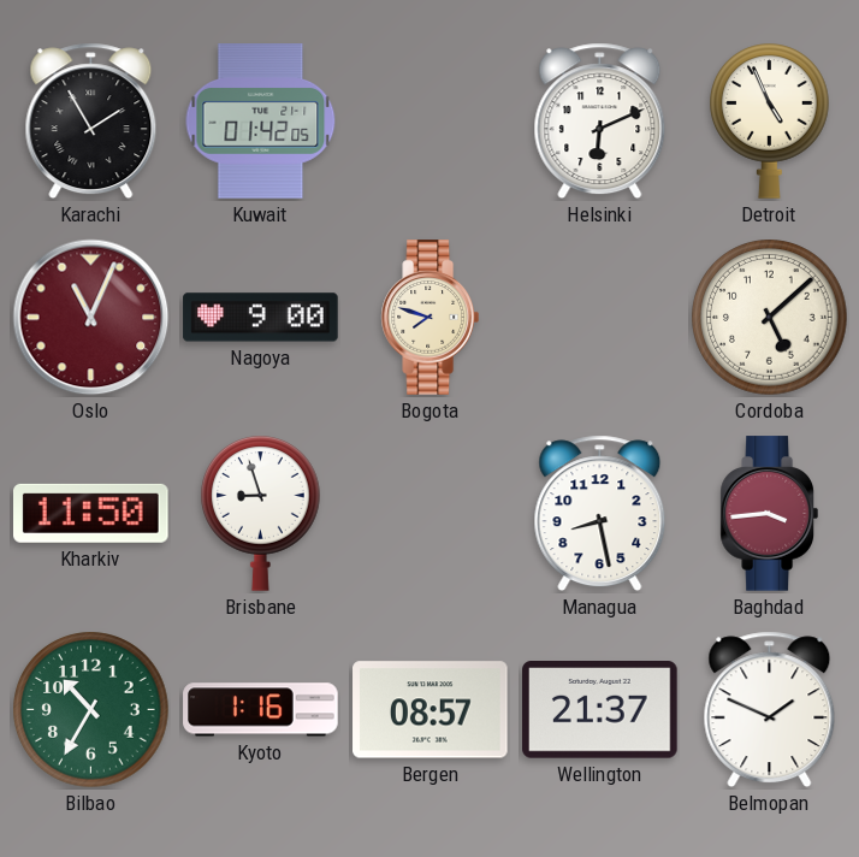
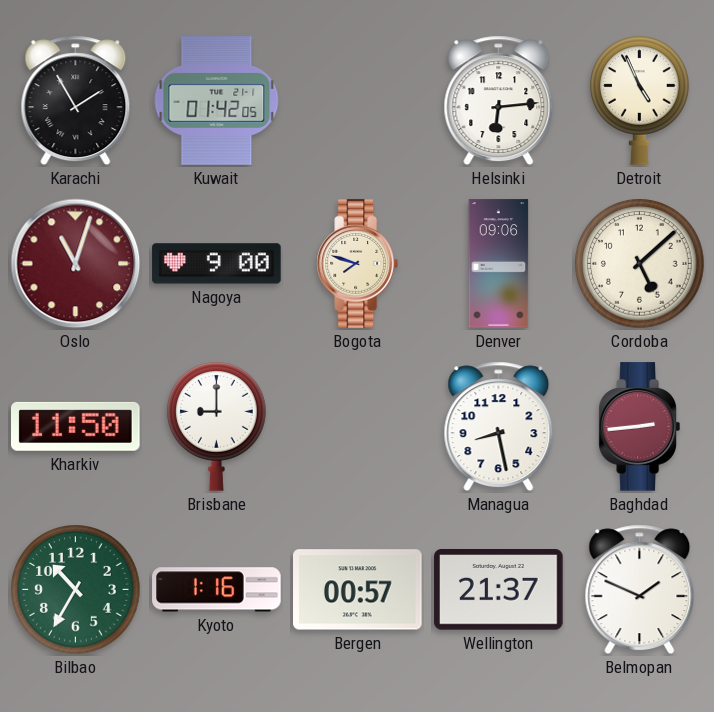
Helsinki: 6:11 -> 6:14
Oslo: 11:04 -> 11:03
Denver: none -> 09:06
Brisbane: 8:57 -> 9:00
Baghdad: 3:44 -> 2:44
Bergen: 08:57 -> 00:57
